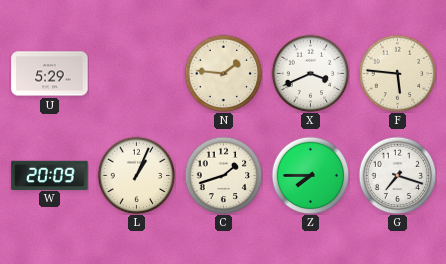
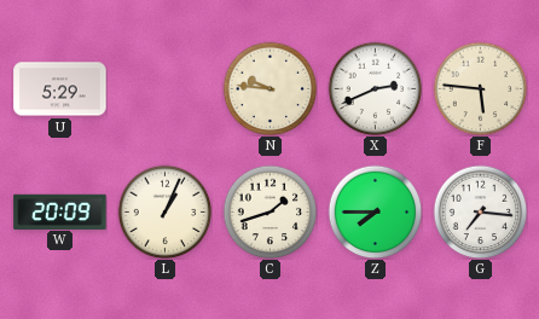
N: 1:46 -> 9:46
X: 3:41 -> 2:41
G: 7:18 -> 7:16
